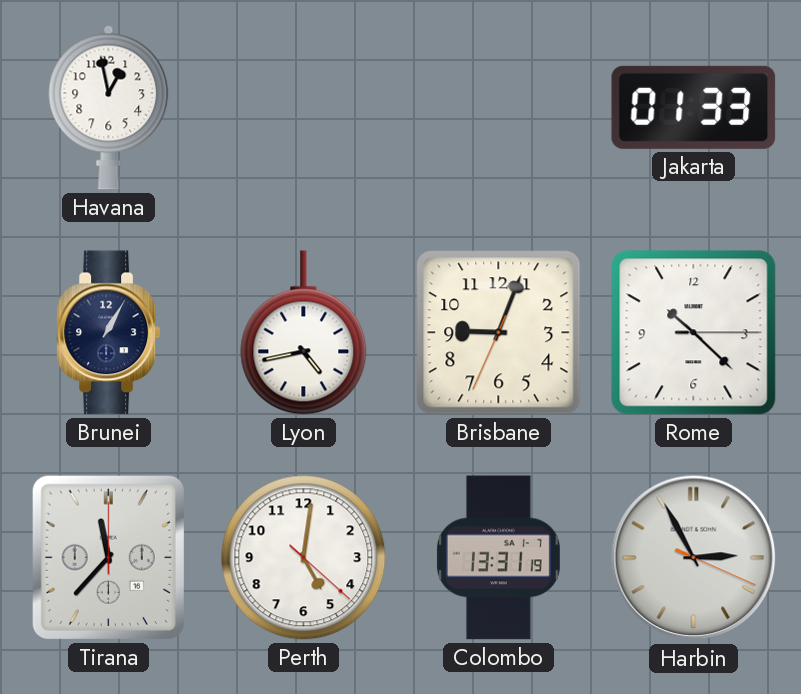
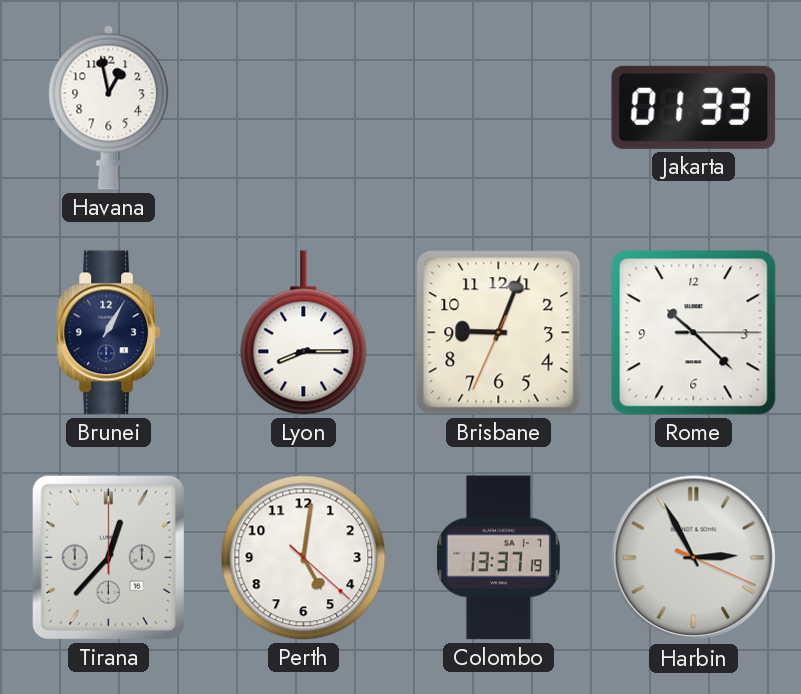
Lyon: 4:43 -> 8:15
Tirana: 11:37 -> 12:37
Colombo: 13:31 -> 13:37
